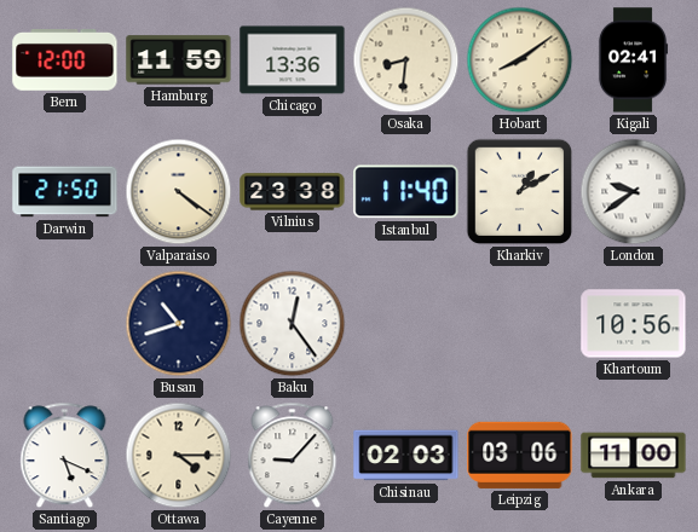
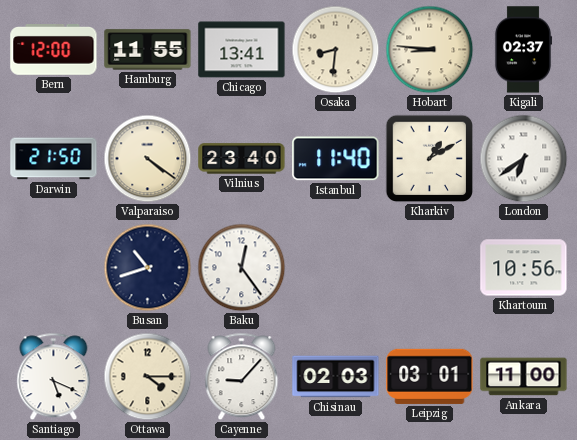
Hamburg: 11:59 -> 11:55
Chicago: 13:36 -> 13:41
Hobart: 8:09 -> 8:46
Kigali: 02:41 -> 02:37
Vilnius: 23:38 -> 23:40
London: 9:39 -> 6:39
Leipzig: 03:06 -> 03:01
